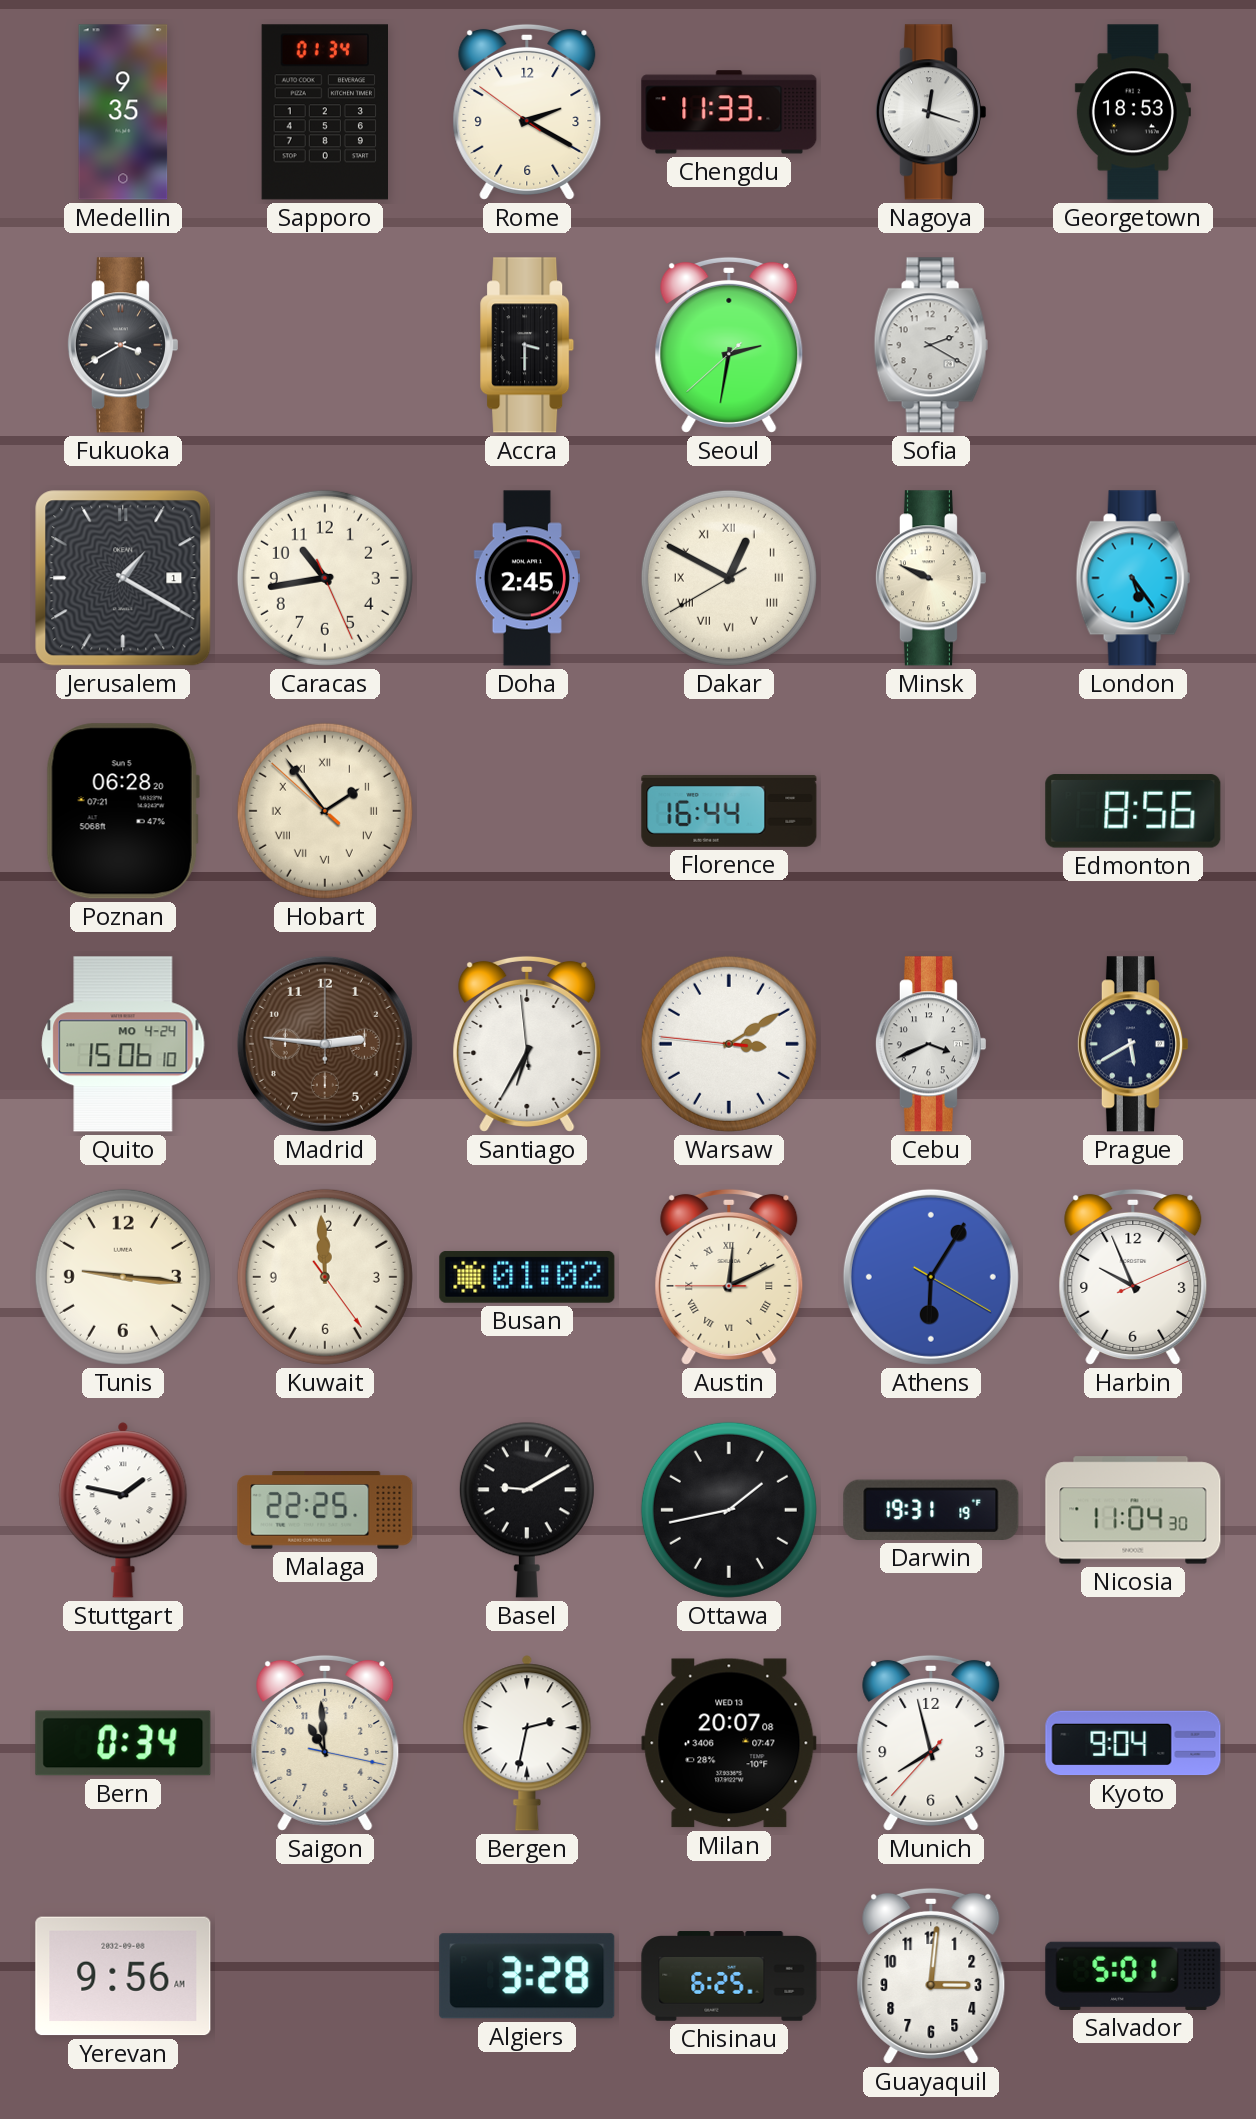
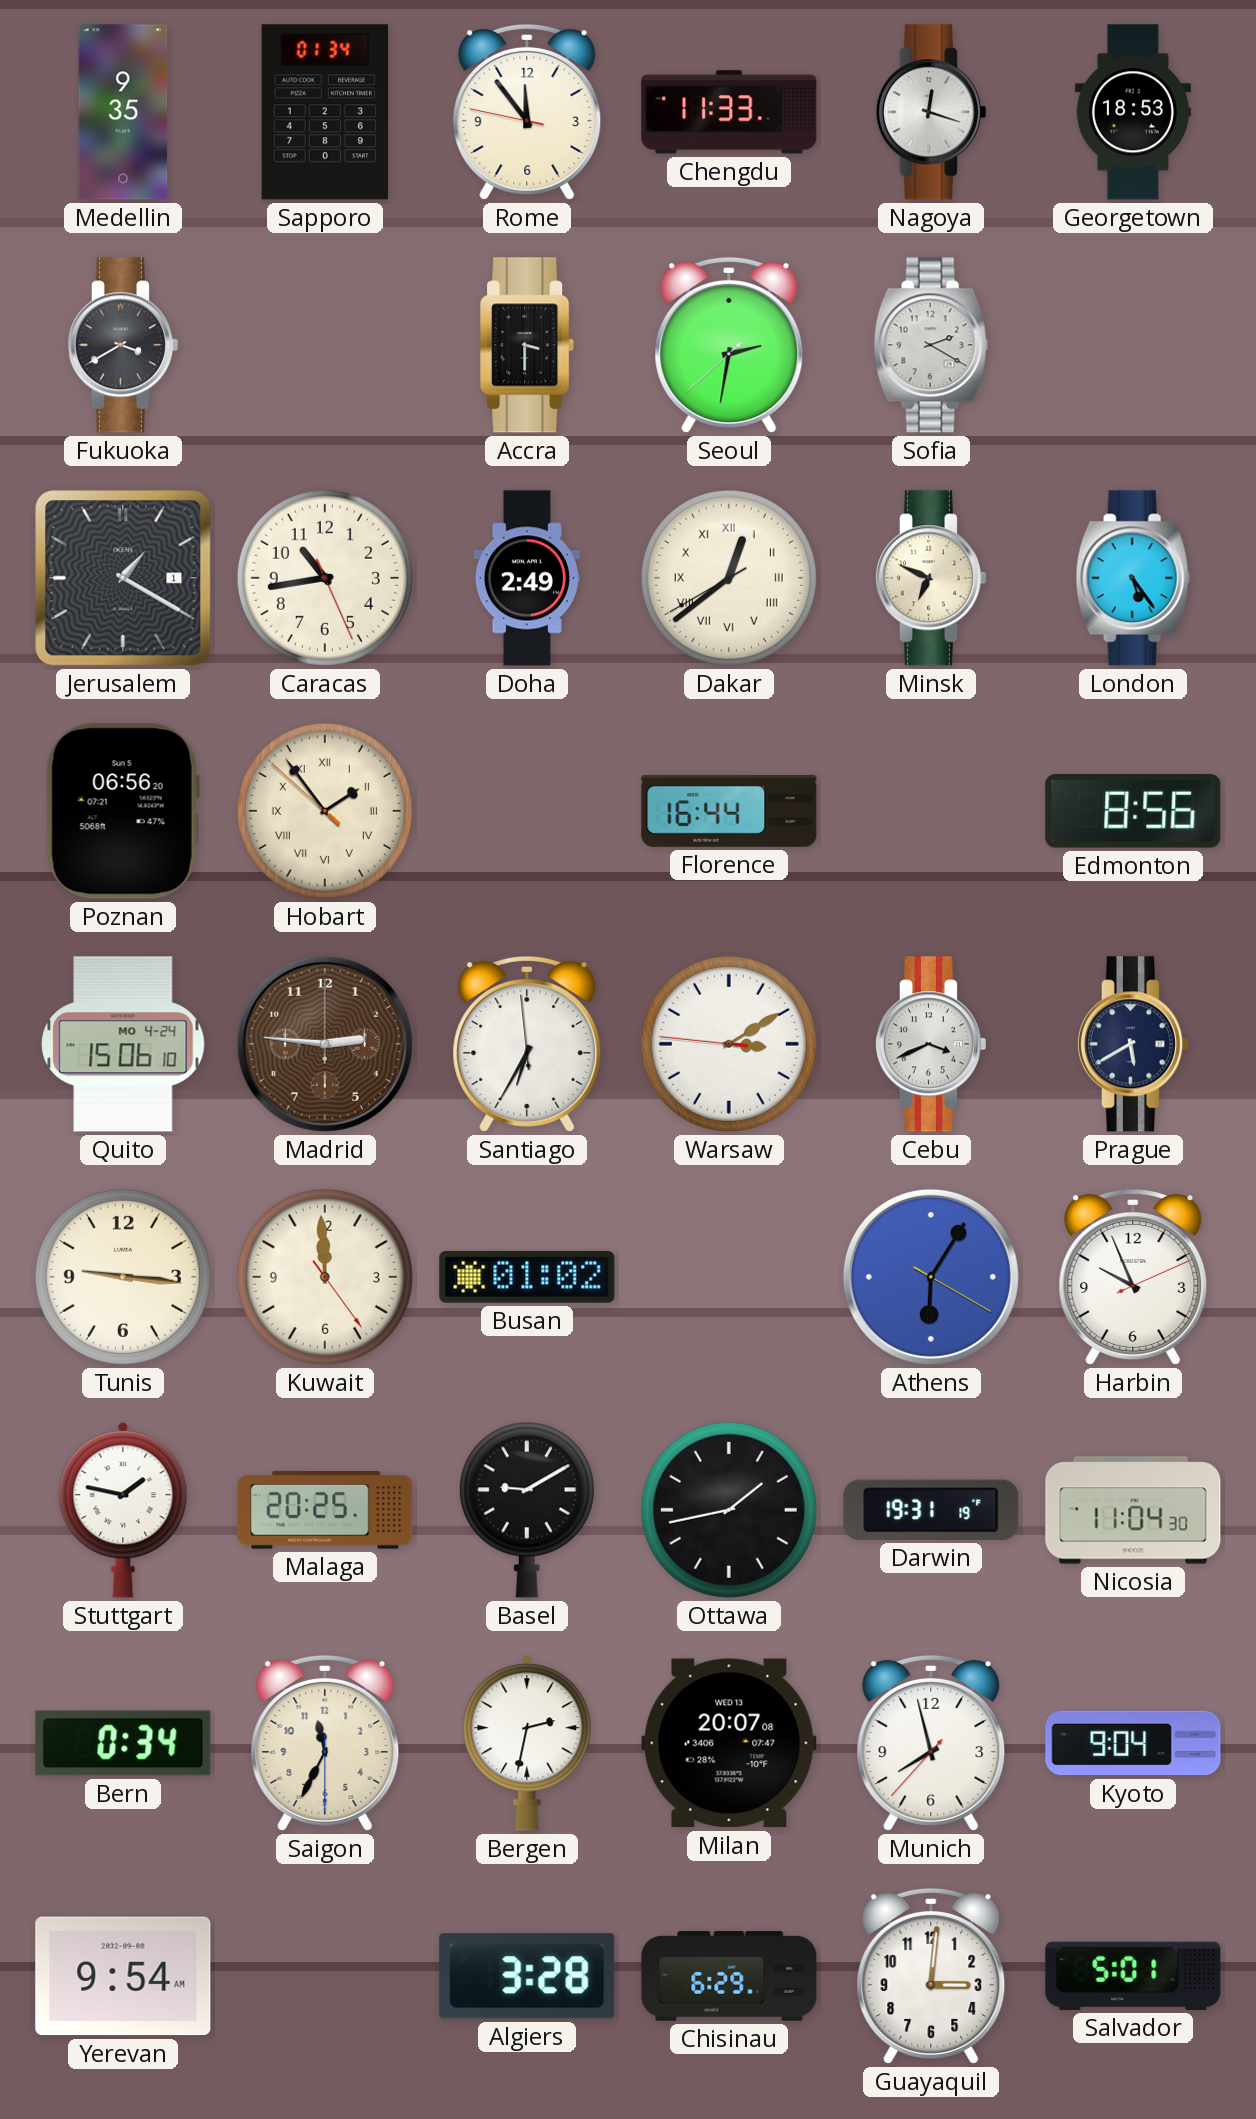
Rome: 2:19 -> 11:53
Doha: 2:45 -> 2:49
Dakar: 12:49 -> 12:38
Minsk: 9:49 -> 6:49
Poznan: 06:28 -> 06:56
Austin: 12:10 -> none
Malaga: 22:25 -> 20:25
Saigon: 10:59 -> 11:34
Yerevan: 9:56 -> 9:54
Chisinau: 6:25 -> 6:29
